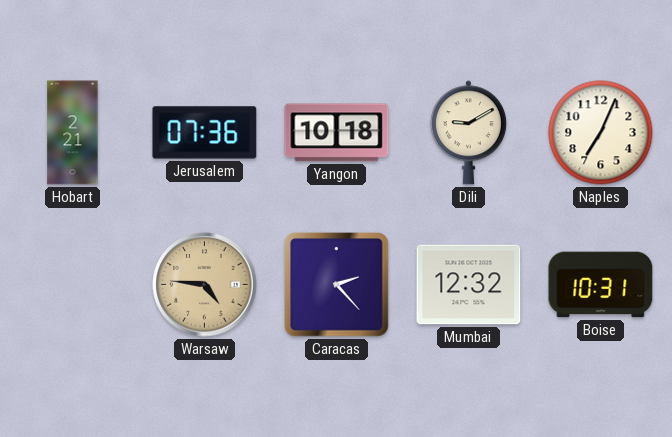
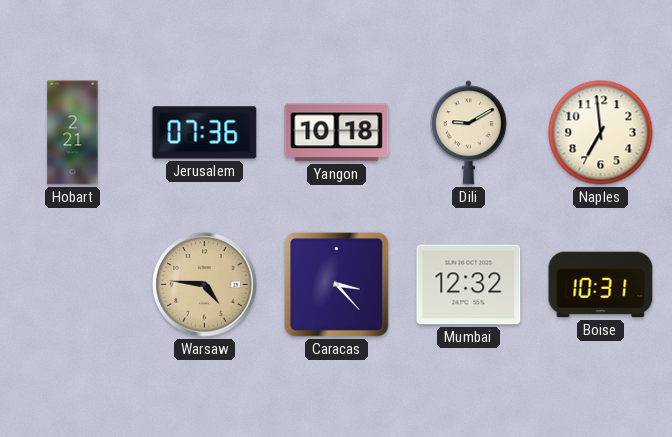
Naples: 7:04 -> 6:59
Caracas: 2:23 -> 3:23
